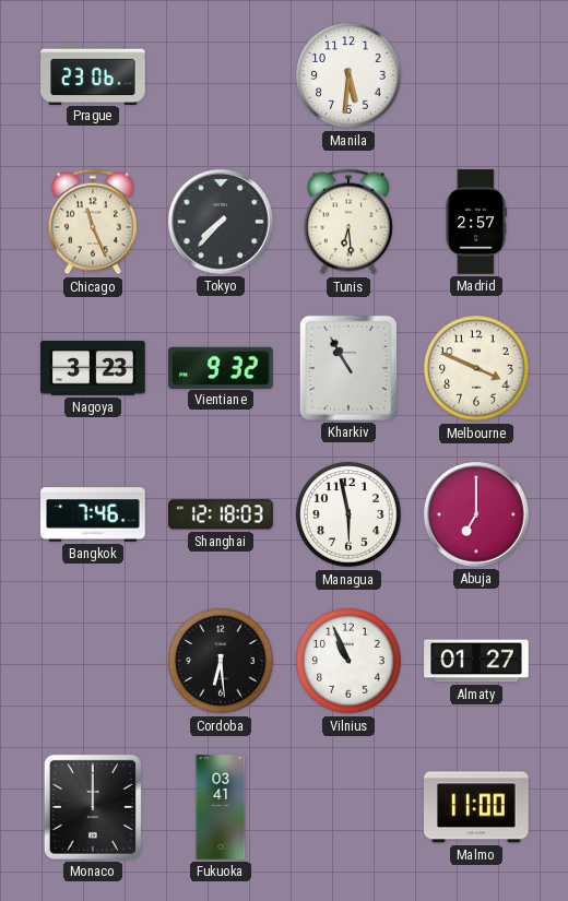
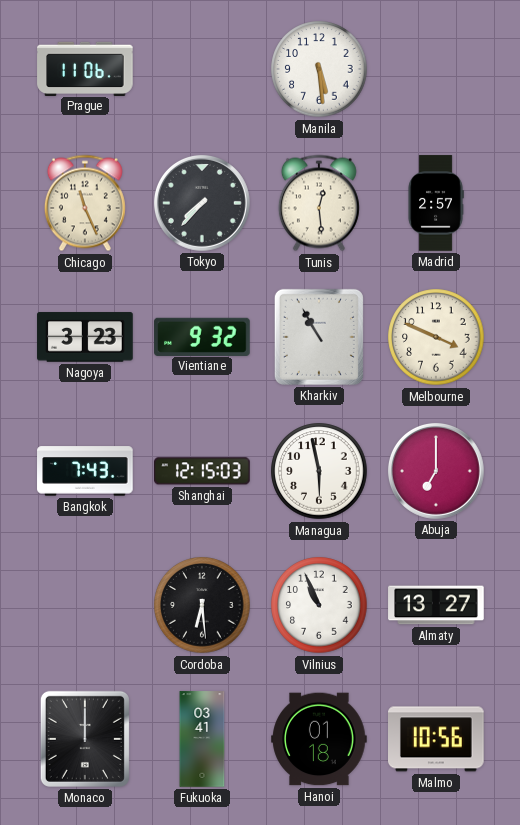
Prague: 23:06 -> 11:06
Manila: 5:31 -> 5:29
Tunis: 6:29 -> 12:29
Bangkok: 7:46 -> 7:43
Shanghai: 12:18 -> 12:15
Almaty: 01:27 -> 13:27
Hanoi: none -> 01:18
Malmo: 11:00 -> 10:56
